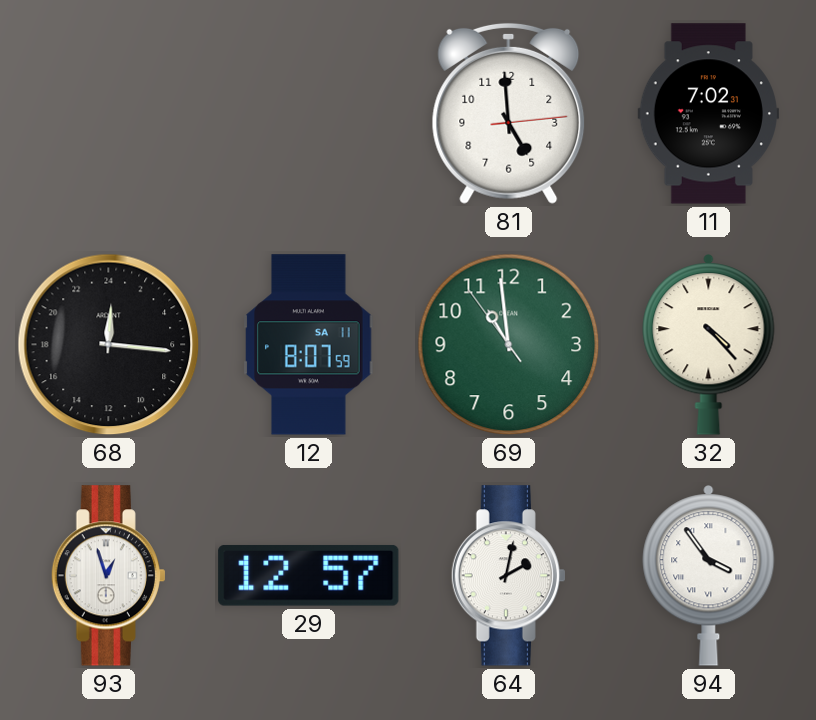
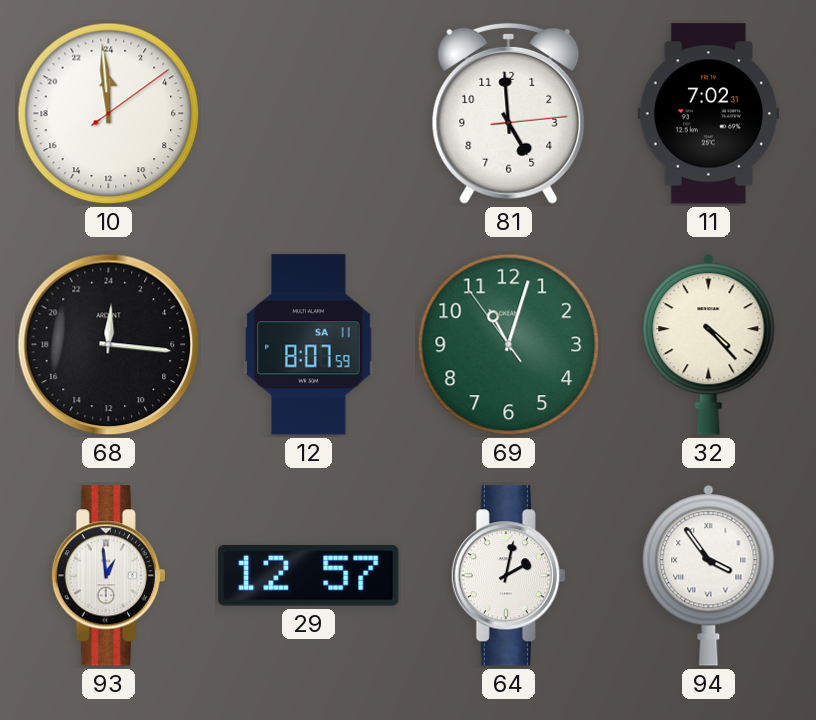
10: none -> 23:59
69: 10:58 -> 11:02
93: 12:57 -> 12:59
